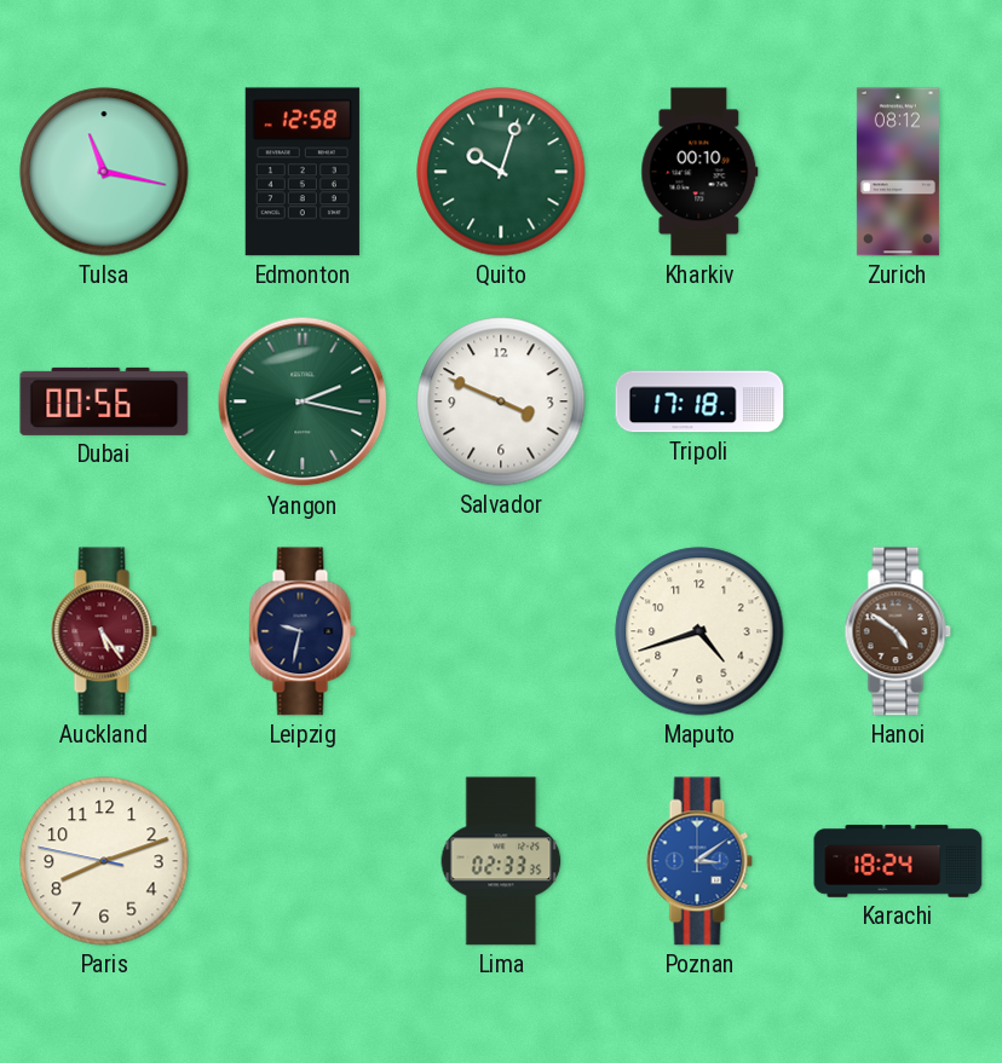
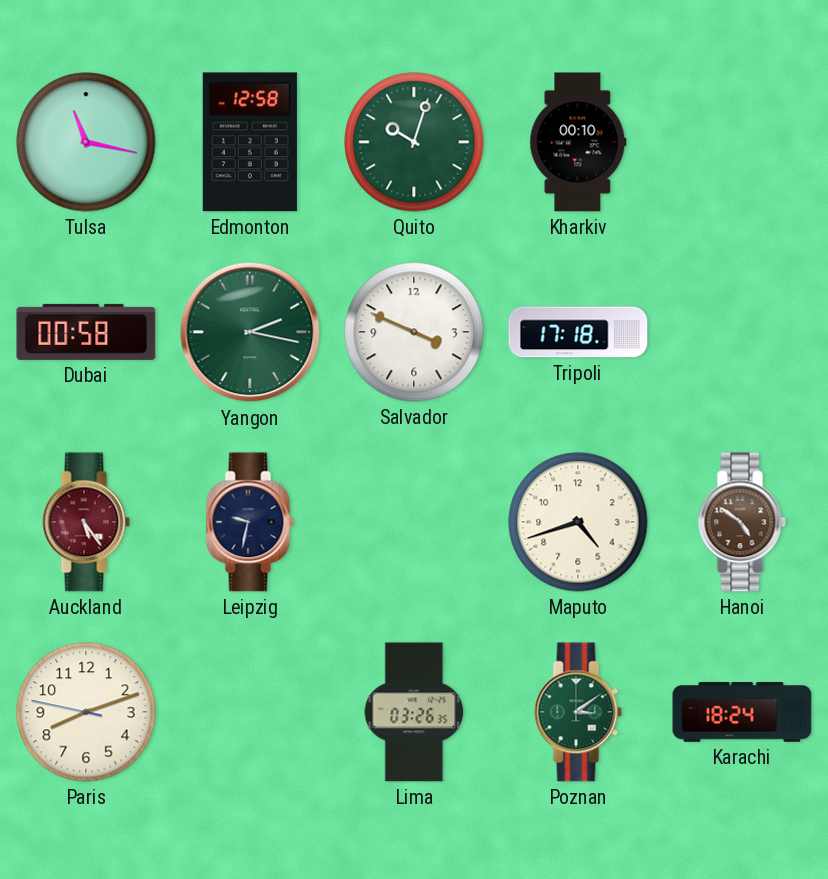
Zurich: 08:12 -> none
Dubai: 00:56 -> 00:58
Lima: 02:33 -> 03:26
Poznan dial: blue -> green
